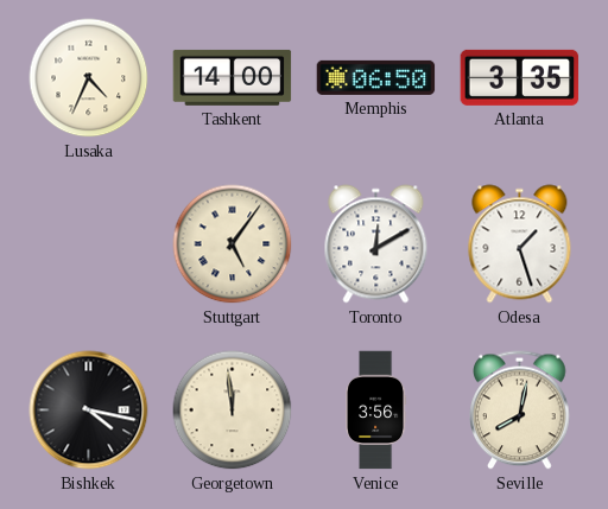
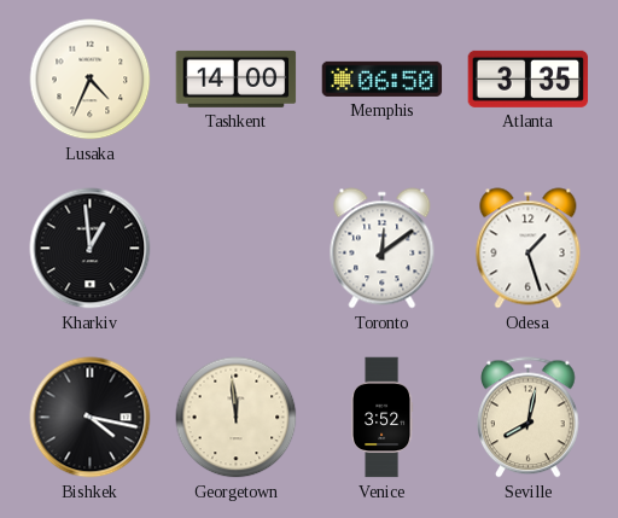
Kharkiv: none -> 12:59
Stuttgart: 5:06 -> none
Toronto: 12:10 -> 12:09
Venice: 3:56 -> 3:52
